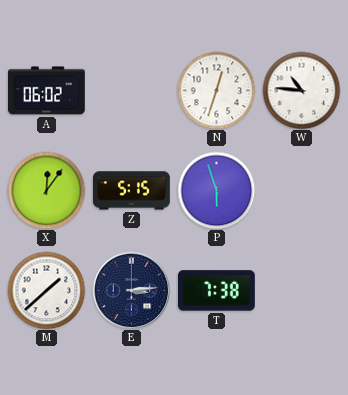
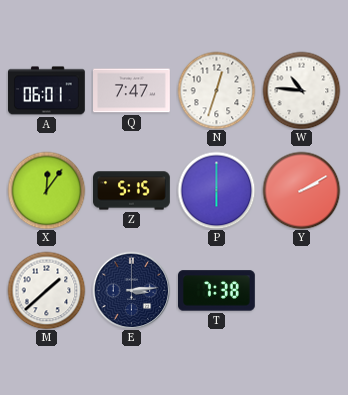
A: 06:02 -> 06:01
Q: none -> 7:47
P: 5:57 -> 6:00
Y: none -> 2:10
